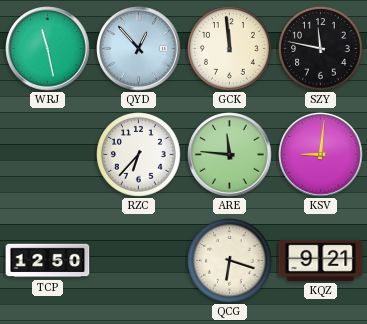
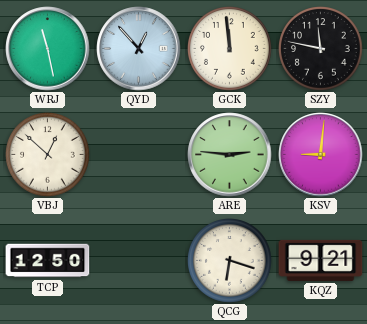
VBJ: none -> 12:52
RZC: 6:37 -> none
ARE: 11:46 -> 2:46
